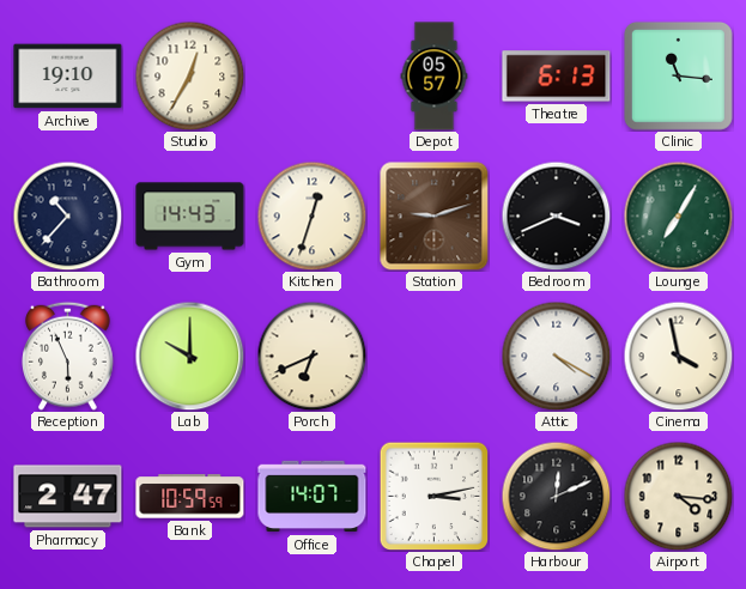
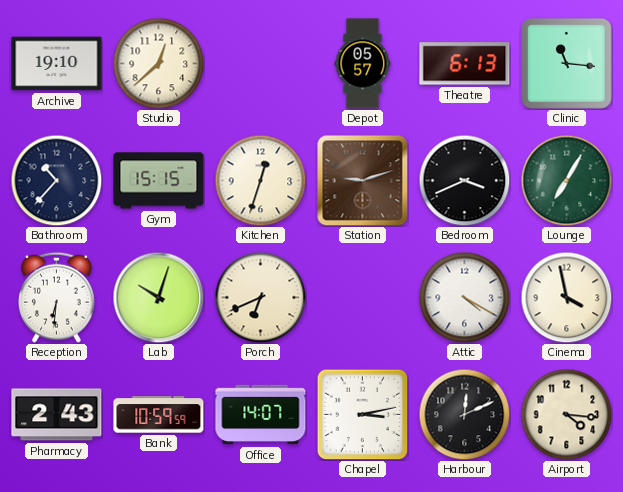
Studio: 12:35 -> 12:38
Gym: 14:43 -> 15:15
Reception: 5:56 -> 6:31
Lab: 10:00 -> 10:03
Pharmacy: 2:47 -> 2:43
